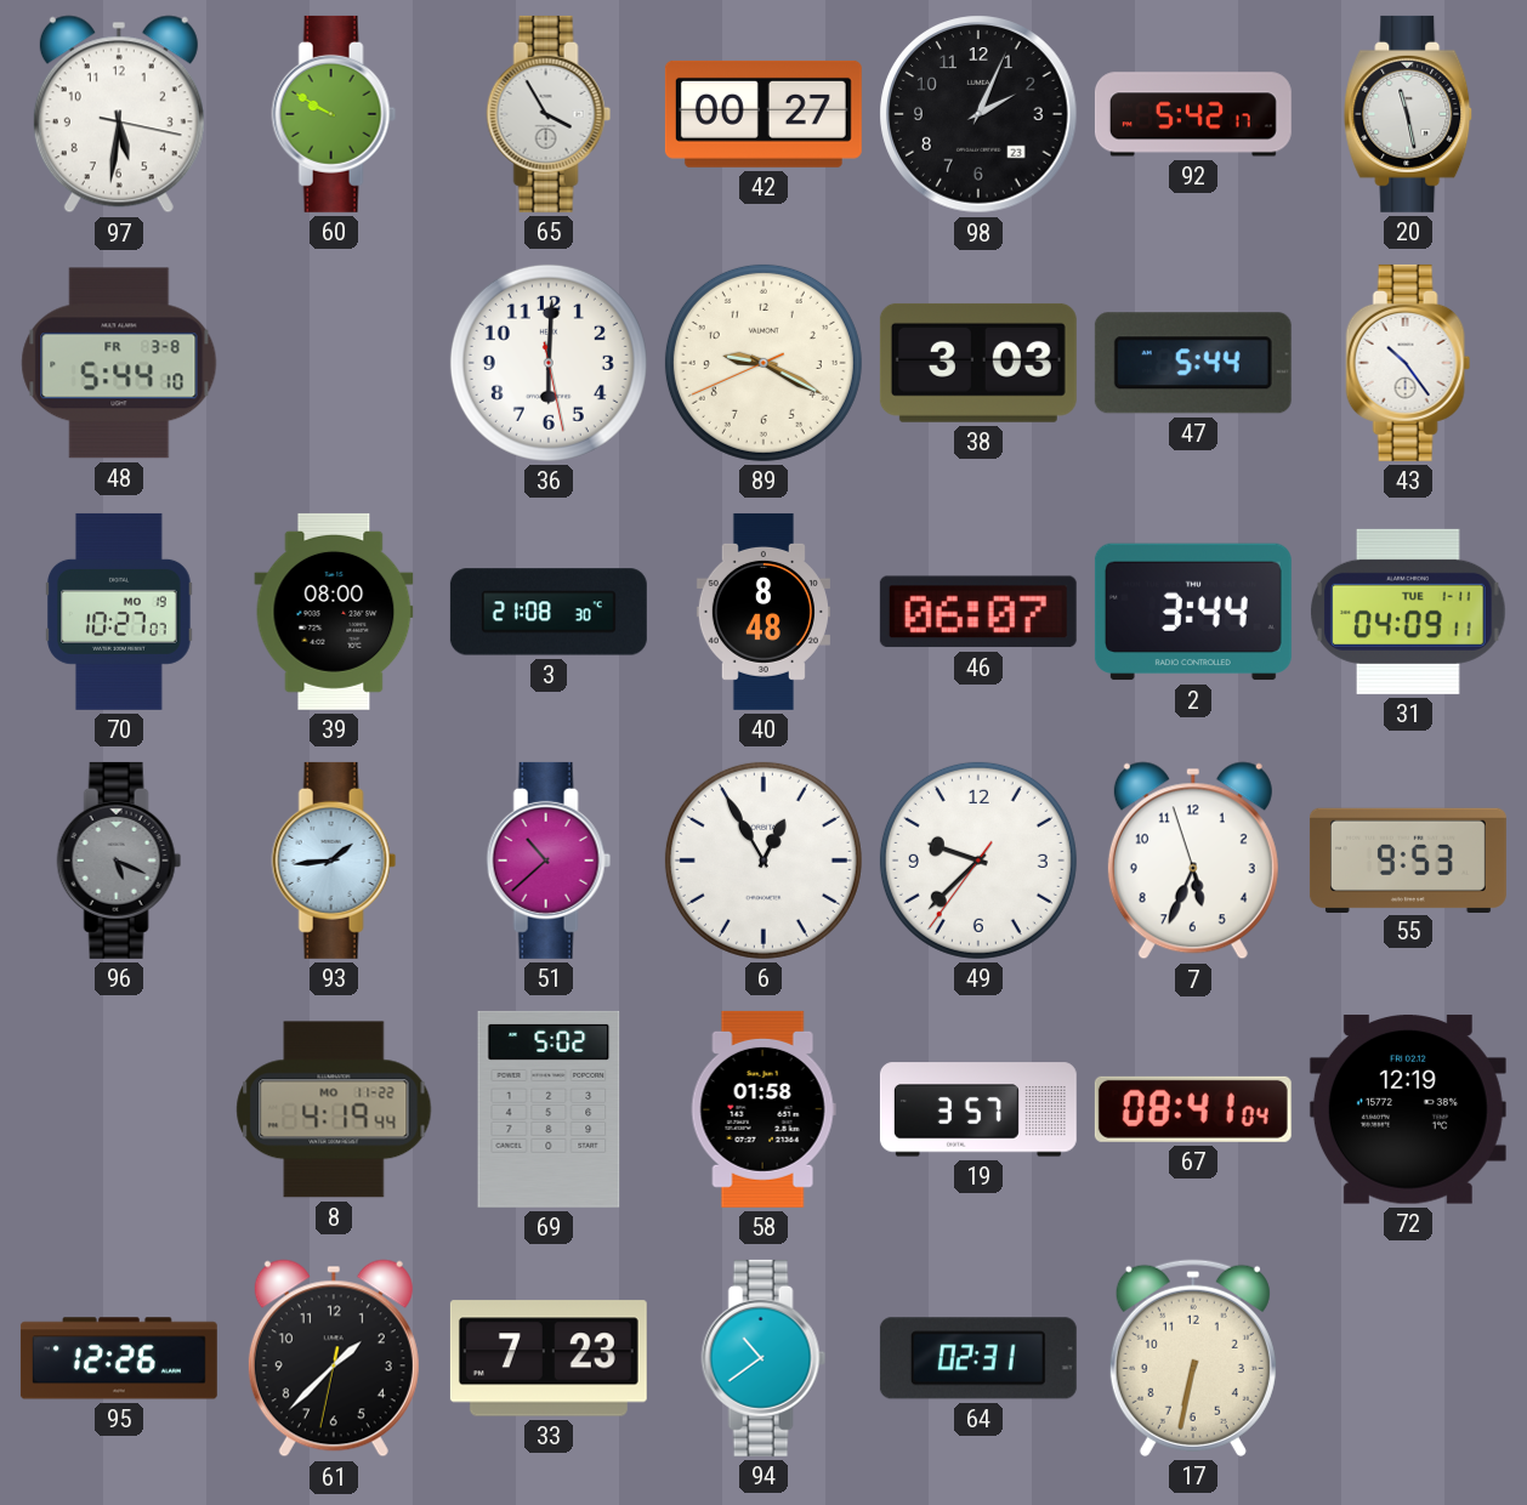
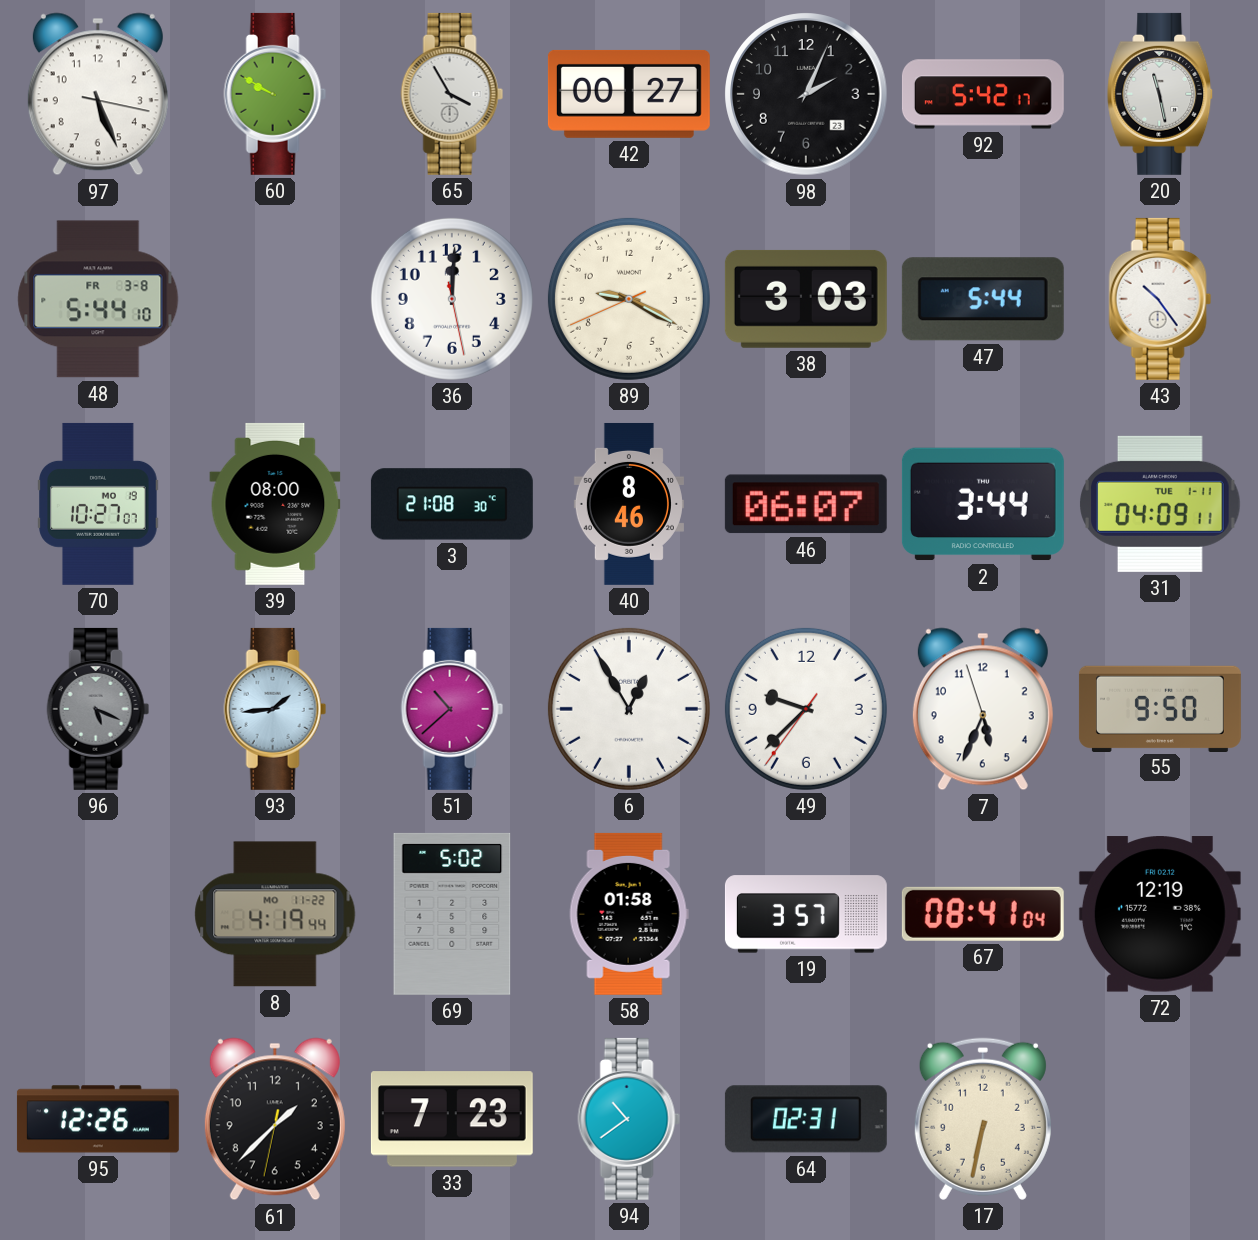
97: 5:31 -> 5:26
36: 6:00 -> 12:00
40: 8:48 -> 8:46
55: 9:53 -> 9:50
